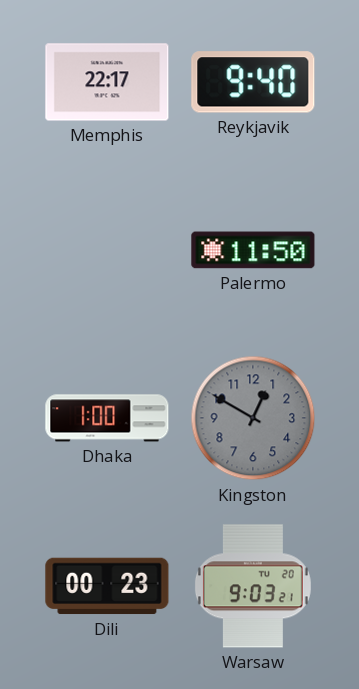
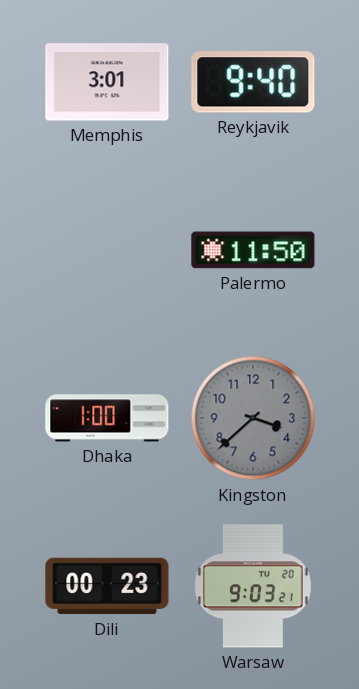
Memphis: 22:17 -> 3:01
Kingston: 12:50 -> 3:38
